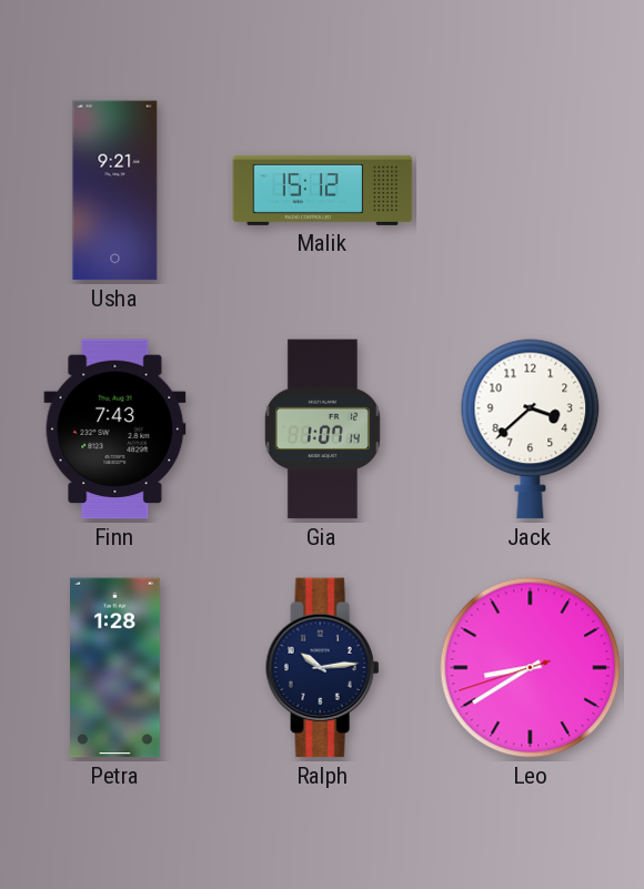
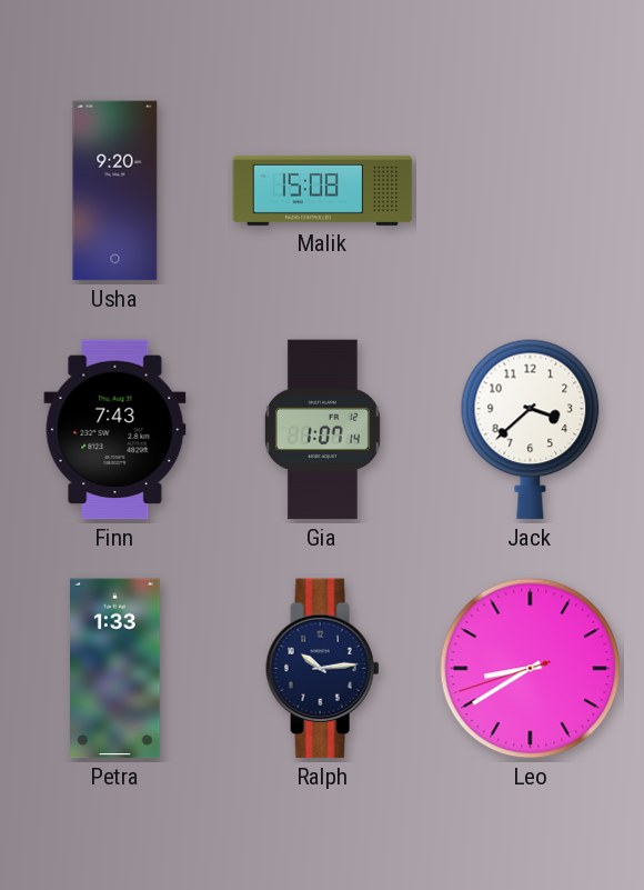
Usha: 9:21 -> 9:20
Malik: 15:12 -> 15:08
Petra: 1:28 -> 1:33
